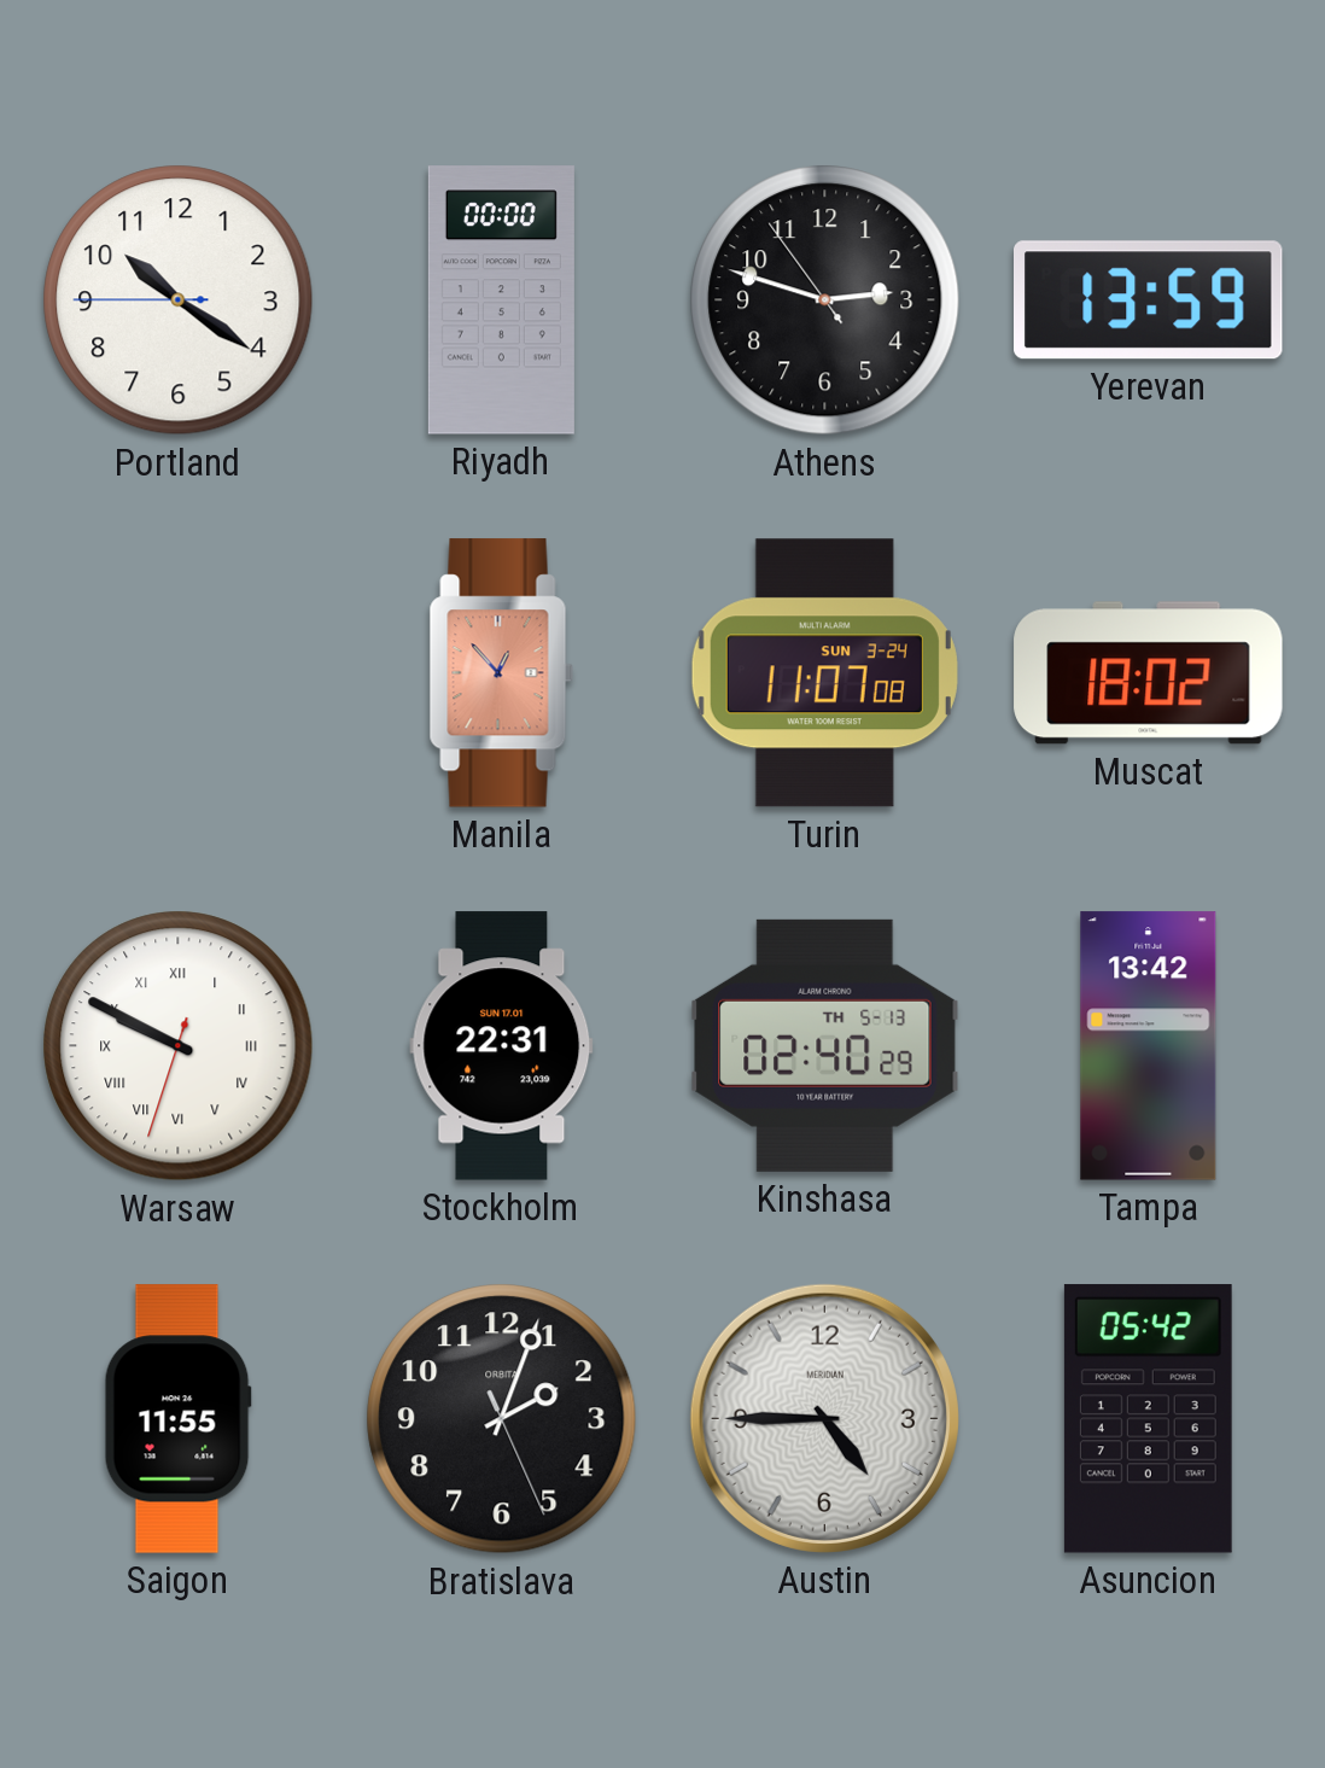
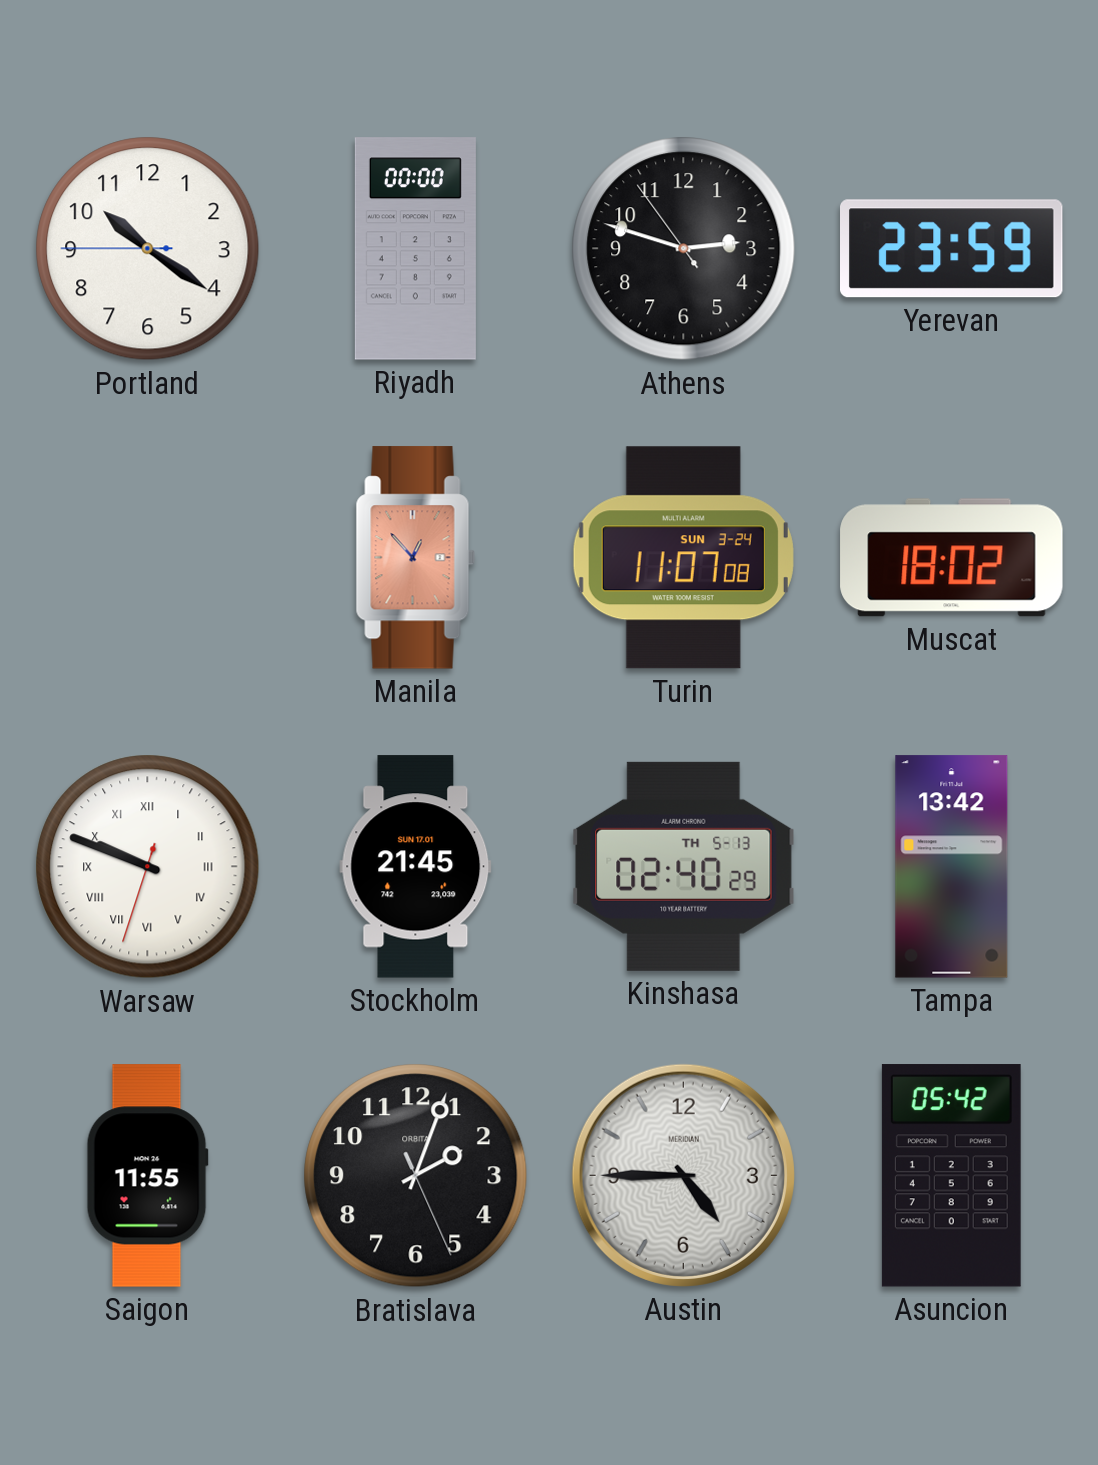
Yerevan: 13:59 -> 23:59
Warsaw: 9:49 -> 9:48
Stockholm: 22:31 -> 21:45
